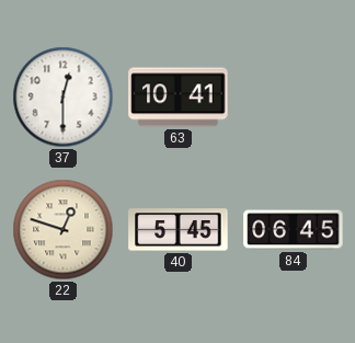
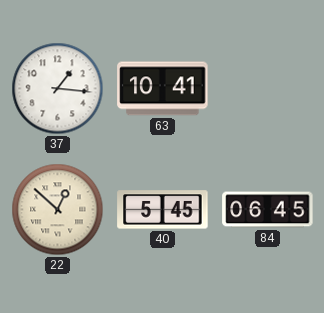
37: 12:30 -> 1:16
22: 12:48 -> 12:52
